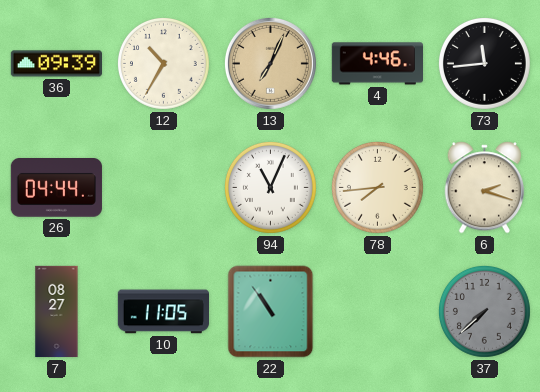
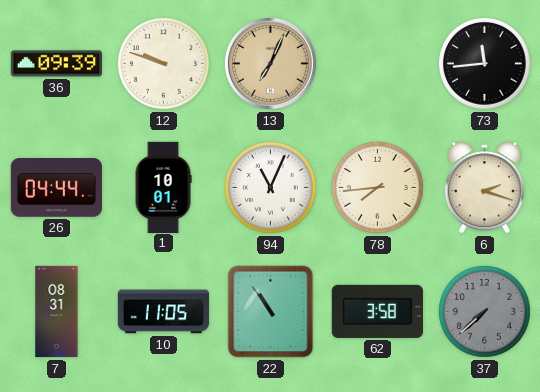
12: 10:35 -> 9:48
4: 4:46 -> none
1: none -> 10:01
7: 08:27 -> 08:31
62: none -> 3:58
